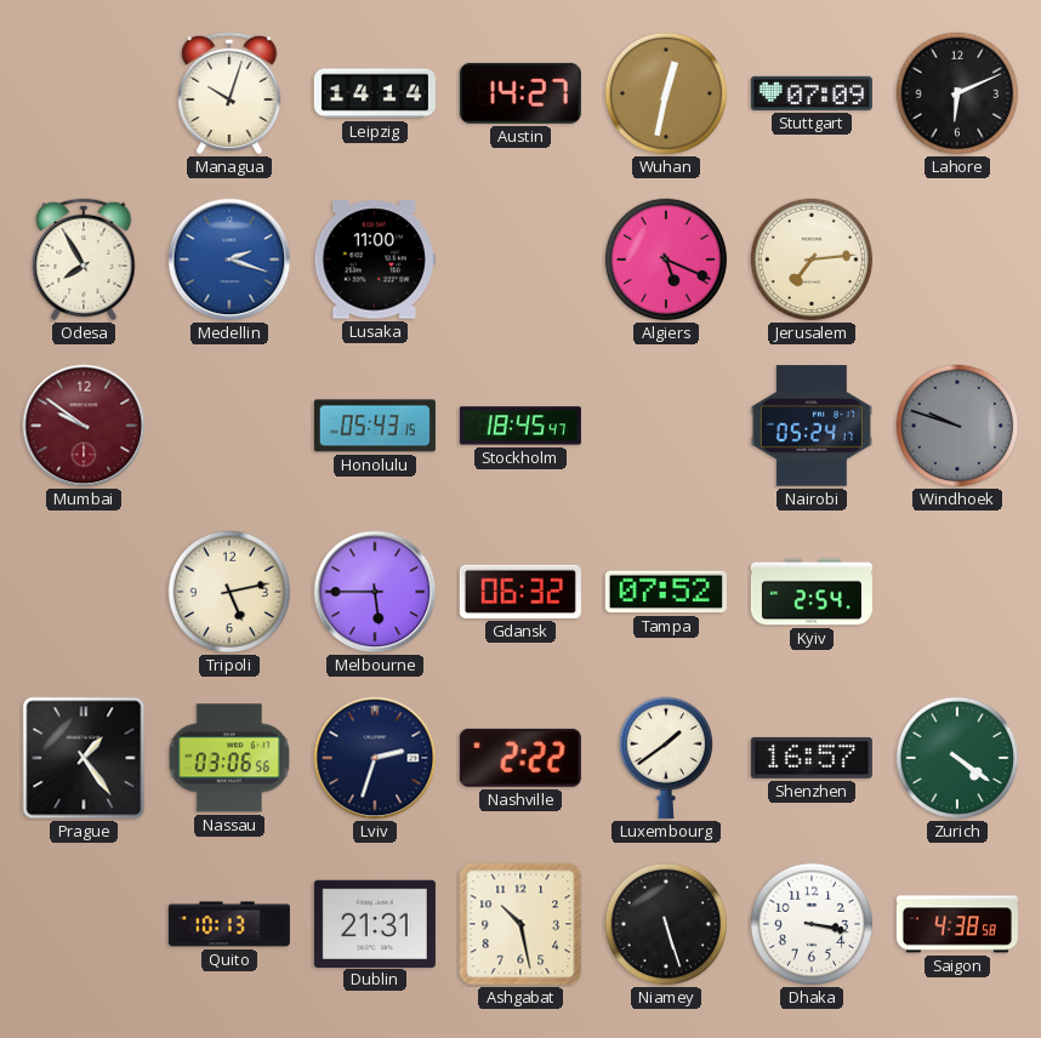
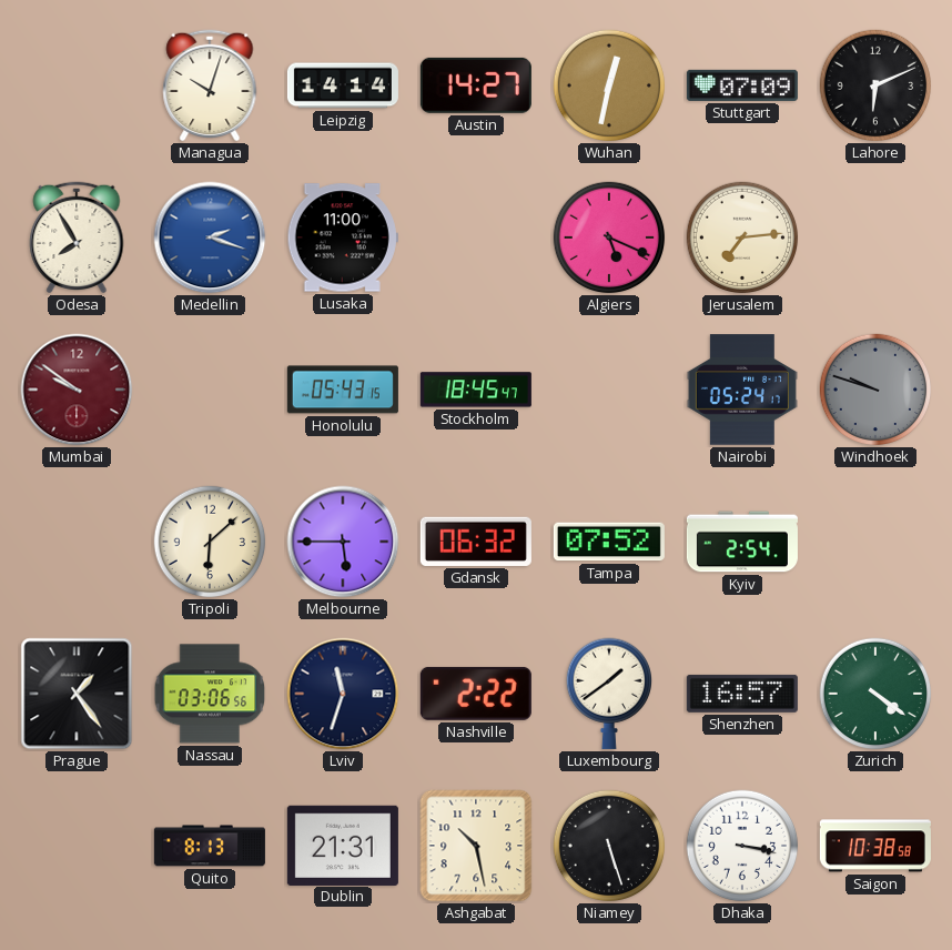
Tripoli: 5:13 -> 6:08
Lviv: 2:33 -> 11:33
Quito: 10:13 -> 8:13
Saigon: 4:38 -> 10:38
